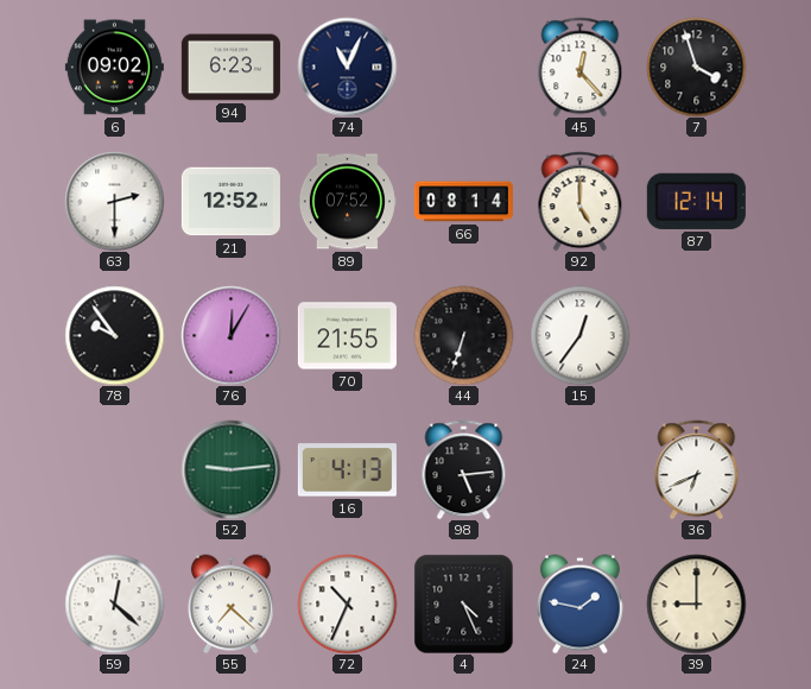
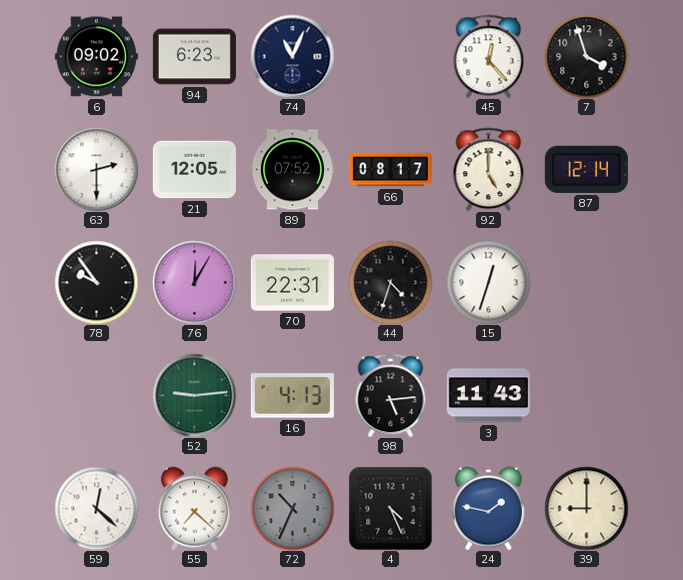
21: 12:52 -> 12:05
66: 08:14 -> 08:17
70: 21:55 -> 22:31
44: 6:33 -> 4:33
15: 12:36 -> 12:33
3: none -> 11:43
36: 6:41 -> none
72 dial: white -> grey
